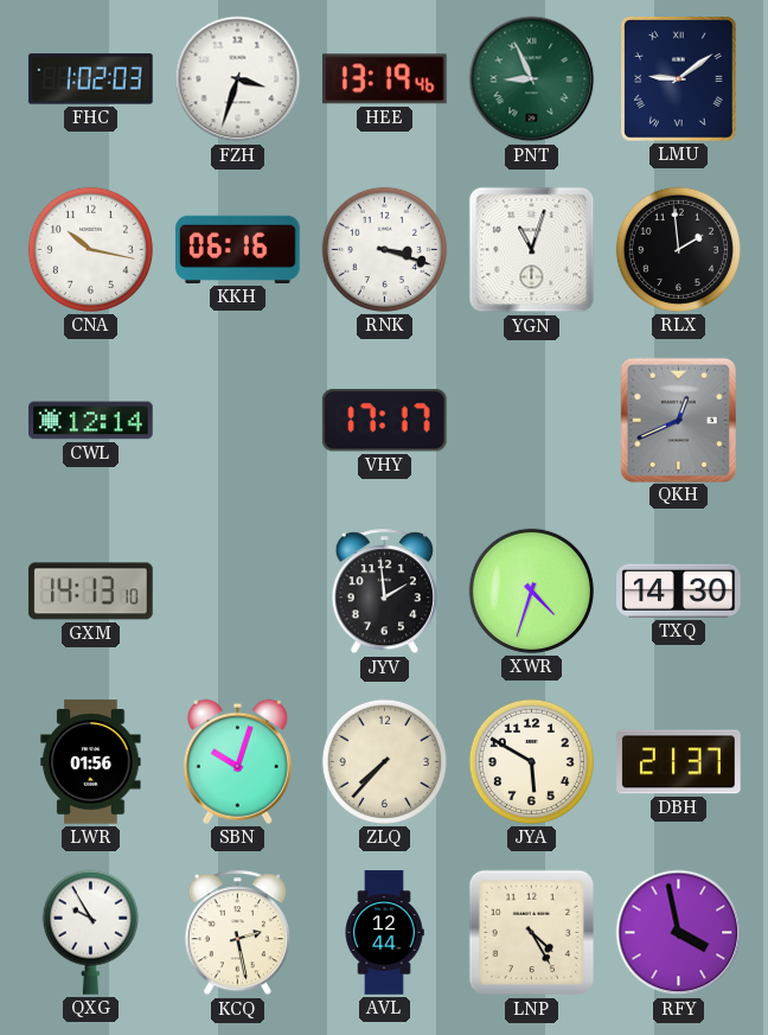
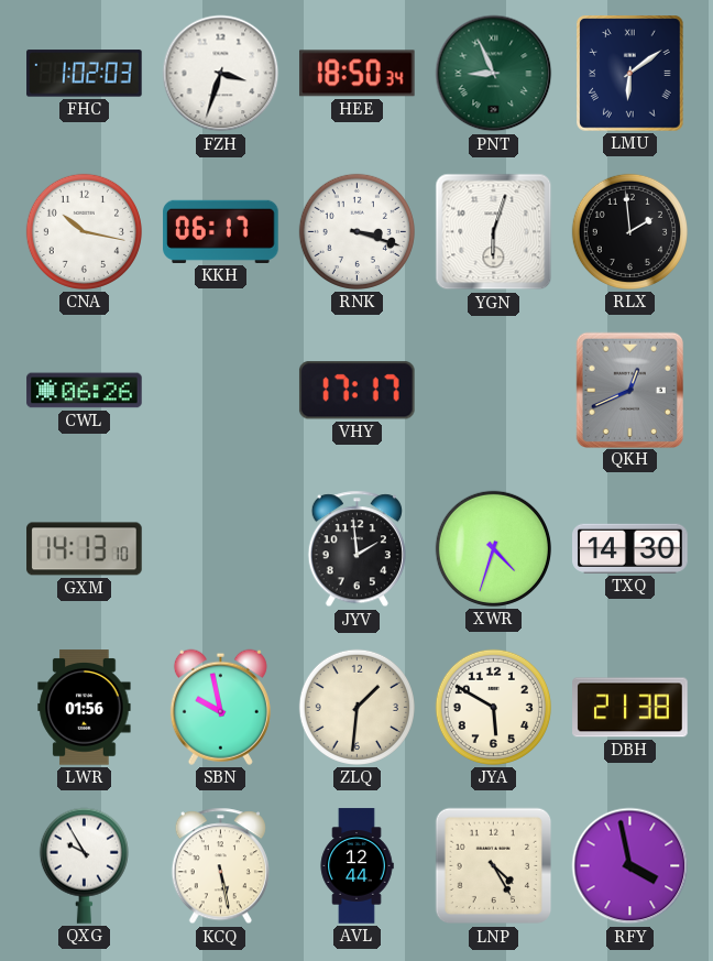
HEE: 13:19 -> 18:50
LMU: 9:09 -> 6:09
KKH: 06:16 -> 06:17
YGN: 11:03 -> 6:03
CWL: 12:14 -> 06:26
SBN: 10:03 -> 9:58
ZLQ: 7:37 -> 1:31
DBH: 21:37 -> 21:38
KCQ: 2:28 -> 5:28
